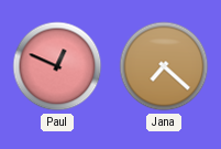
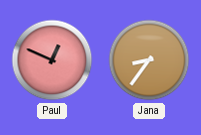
Jana: 7:22 -> 8:36
